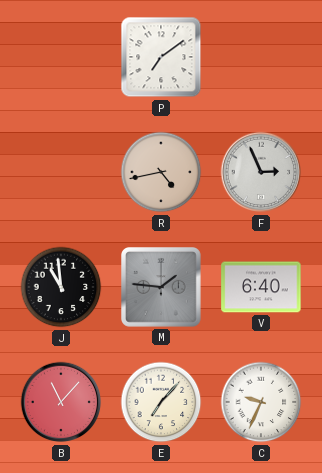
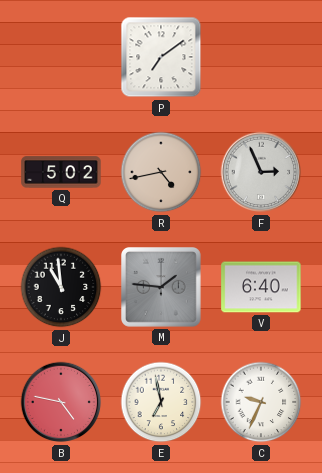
Q: none -> 5:02
B: 11:07 -> 4:47
E: 7:07 -> 6:58
